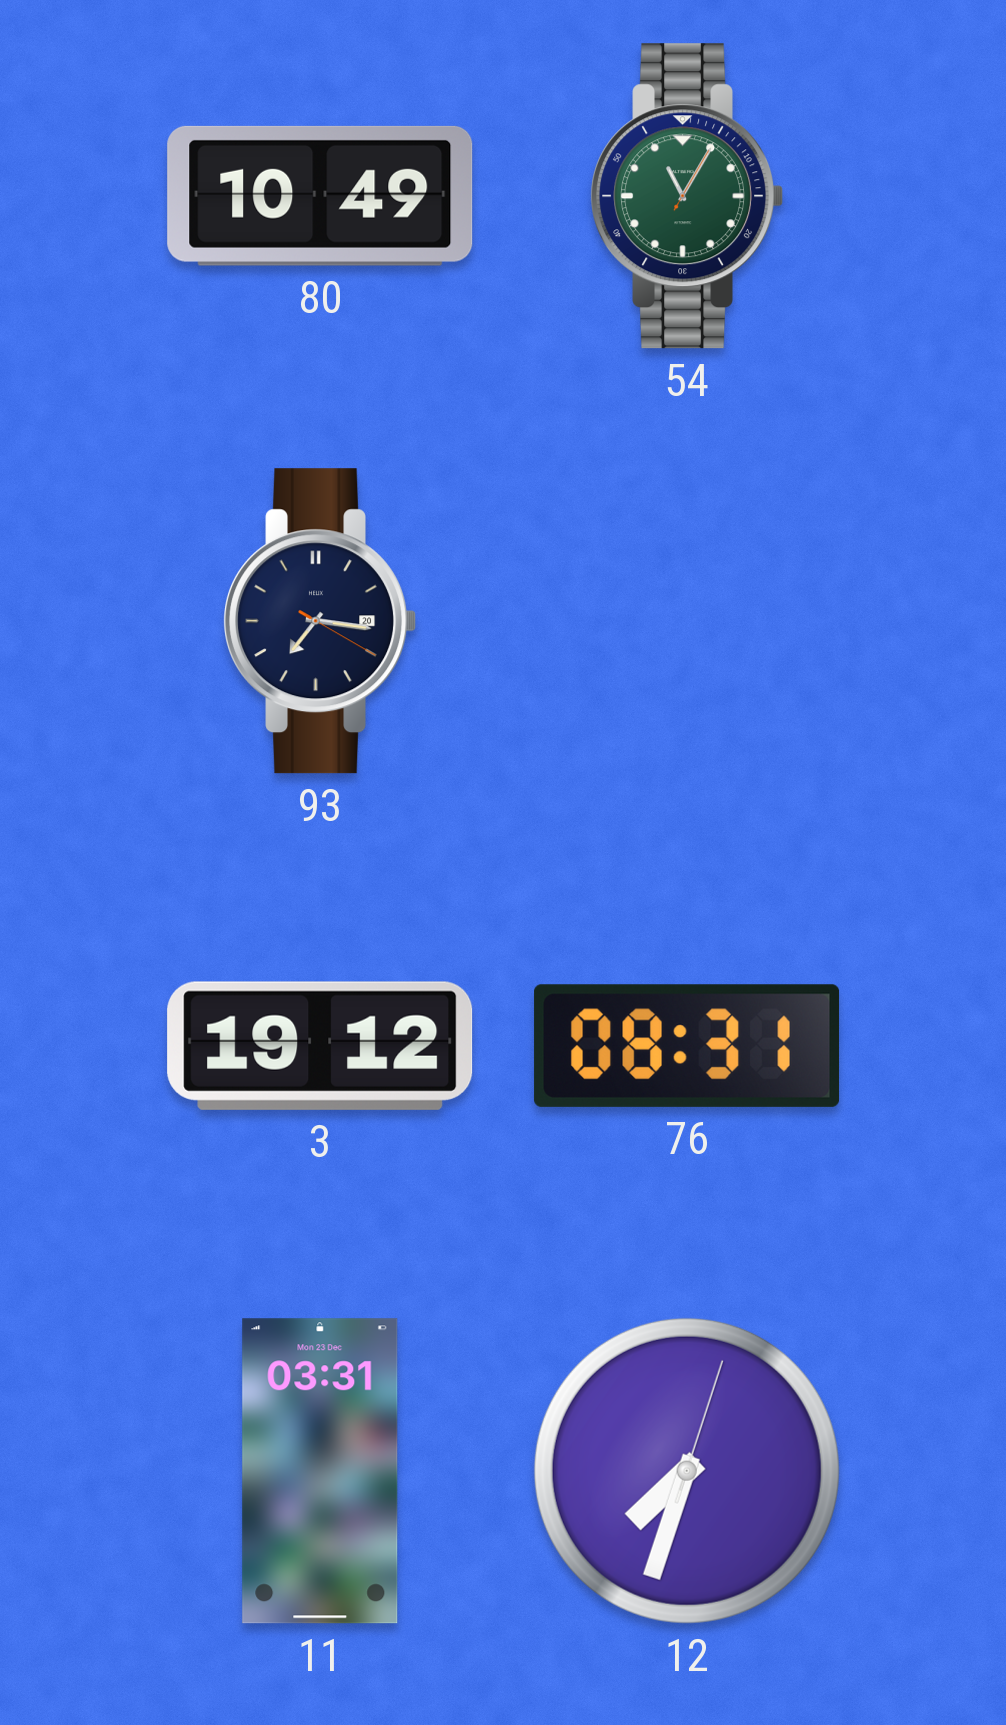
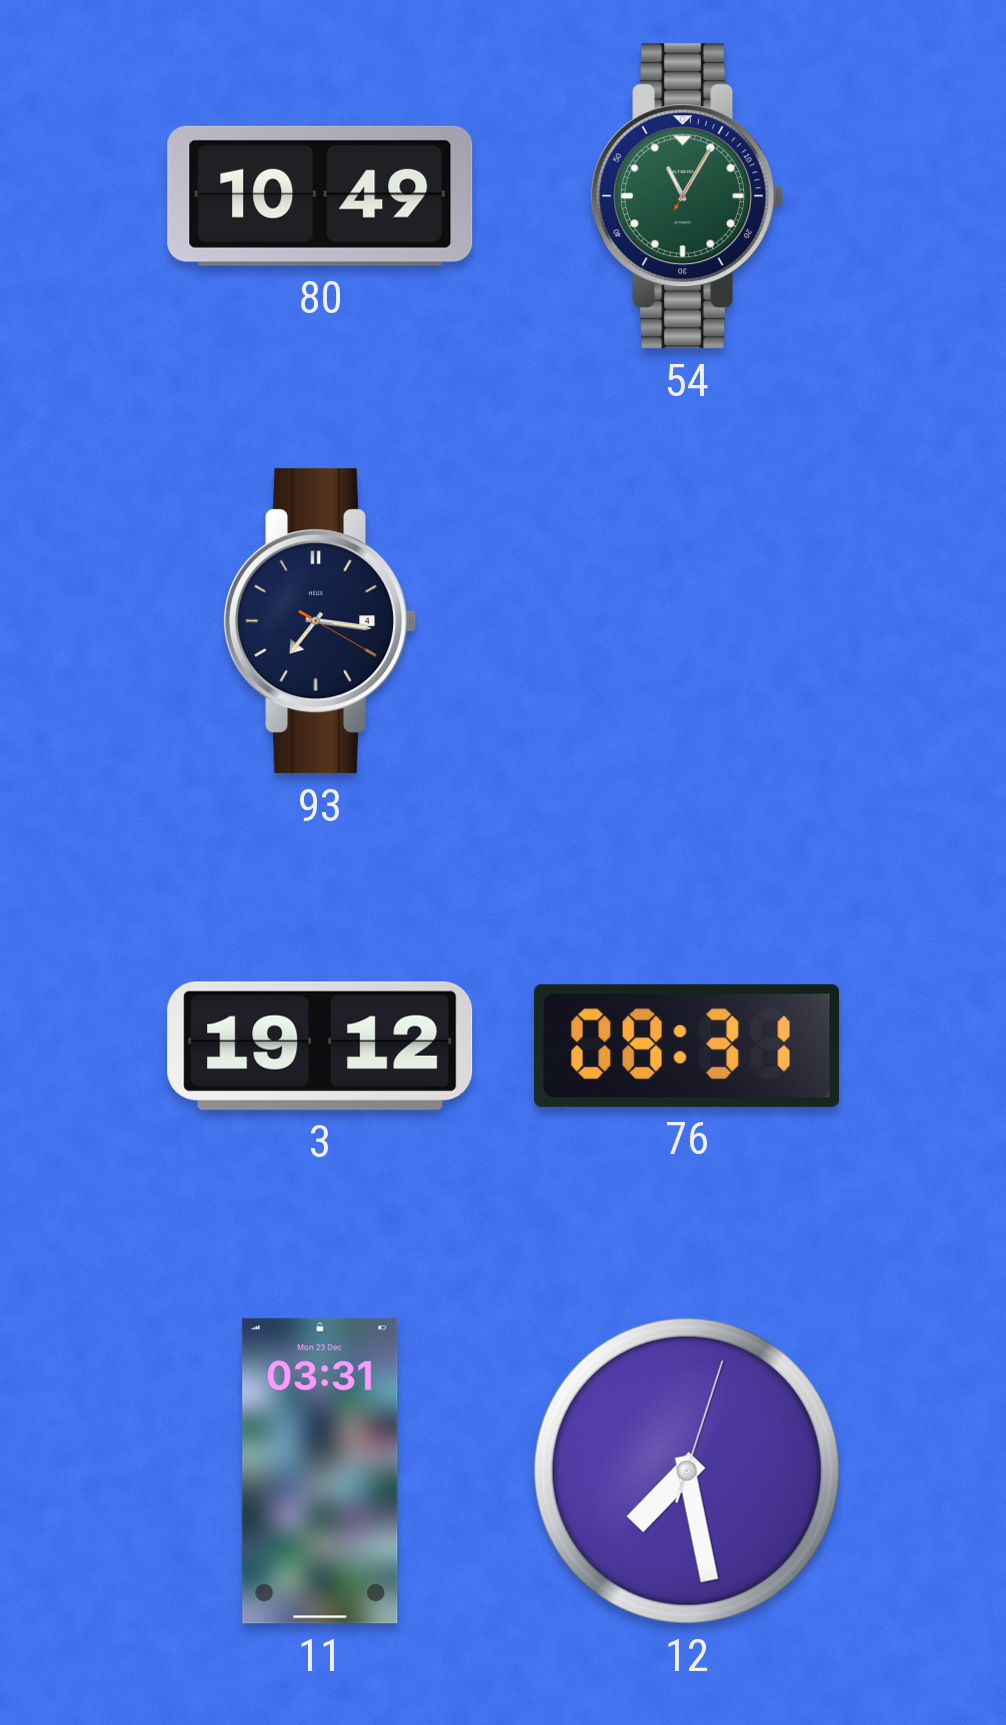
93 date: 20 -> 4
12: 7:33 -> 7:28
